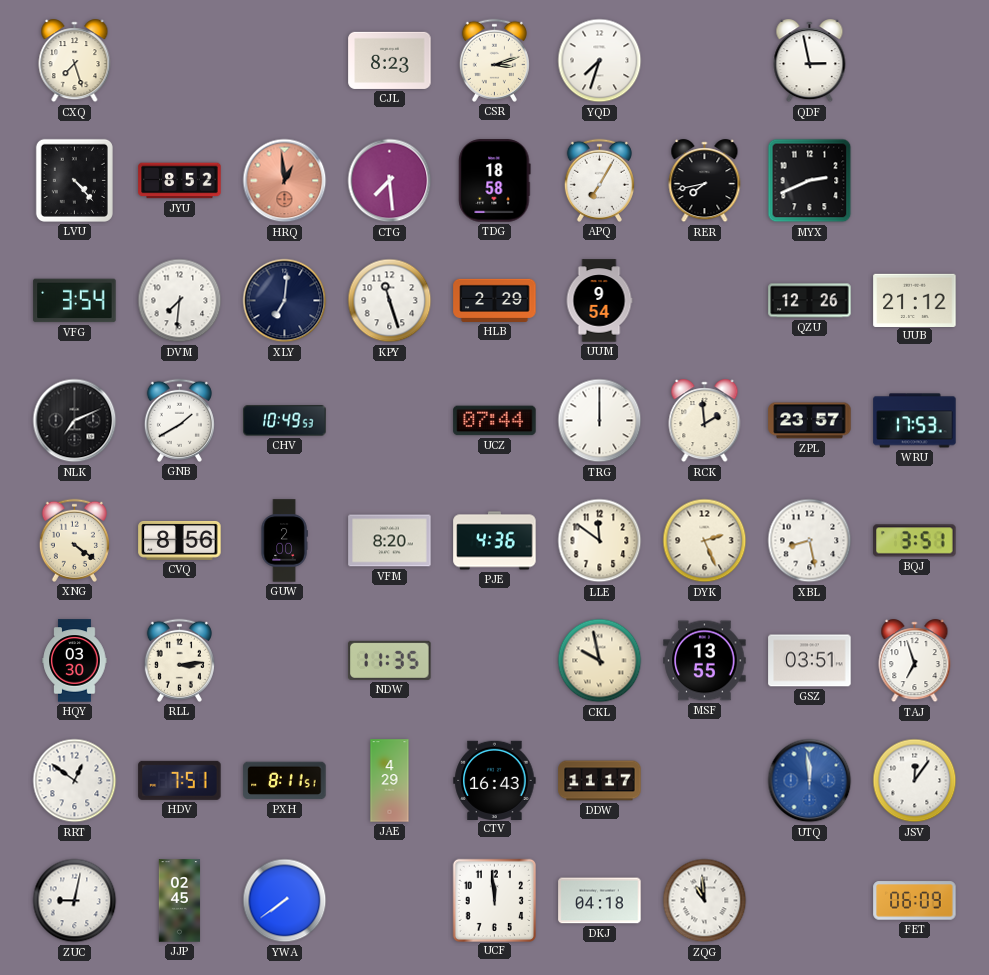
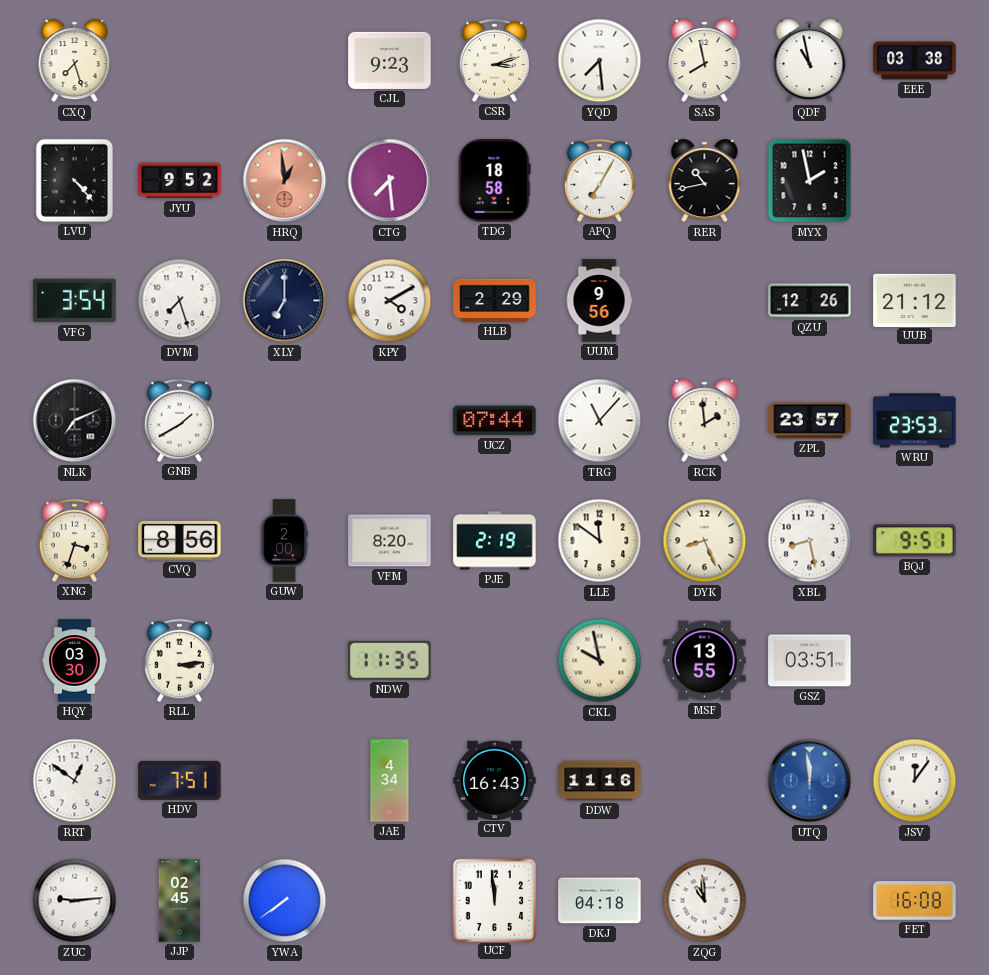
CJL: 8:23 -> 9:23
YQD: 7:33 -> 7:29
SAS: none -> 7:58
QDF: 2:58 -> 10:58
EEE: none -> 03:38
JYU: 8:52 -> 9:52
RER: 7:43 -> 10:43
MYX: 2:41 -> 1:58
DVM: 7:31 -> 7:27
XLY: 7:01 -> 7:00
KPY: 11:27 -> 4:10
UUM: 9:54 -> 9:56
CHV: 10:49 -> none
TRG: 12:00 -> 11:07
WRU: 17:53 -> 23:53
XNG: 4:21 -> 3:33
PJE: 4:36 -> 2:19
DYK: 2:26 -> 8:26
BQJ: 3:51 -> 9:51
TAJ: 6:57 -> none
PXH: 8:11 -> none
JAE: 4:29 -> 4:34
DDW: 11:17 -> 11:16
ZUC: 9:02 -> 9:14
FET: 06:09 -> 16:08
